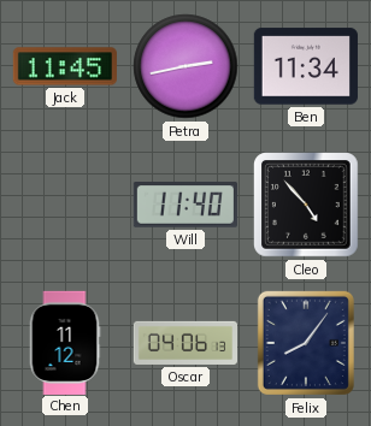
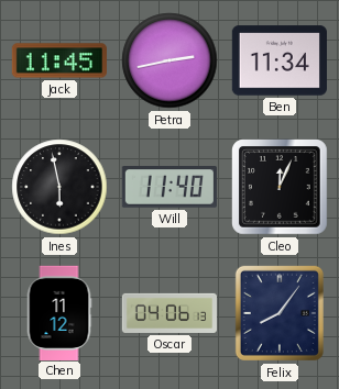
Ines: none -> 5:58
Cleo: 4:53 -> 12:04
